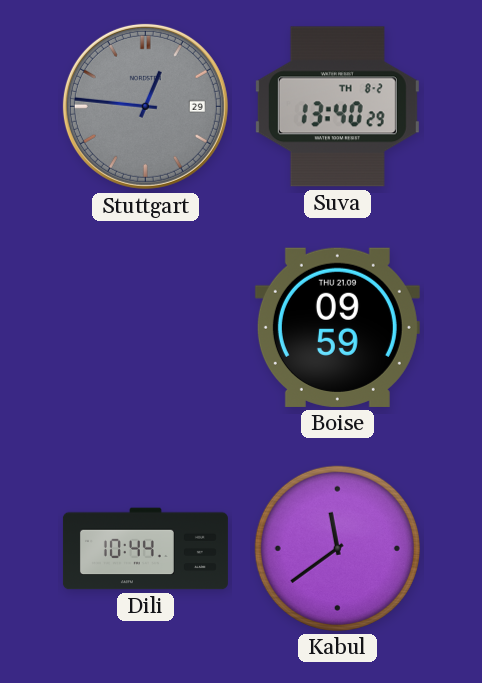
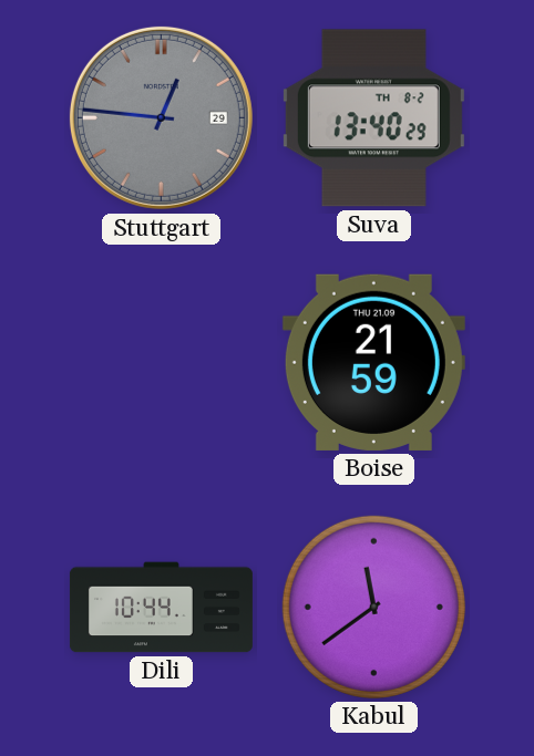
Boise: 09:59 -> 21:59
